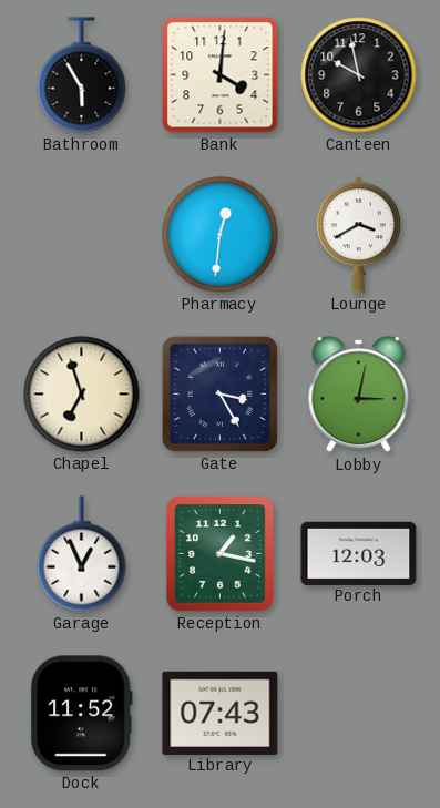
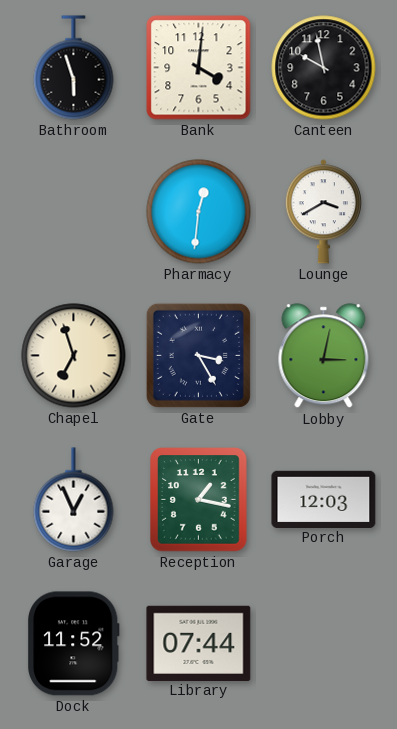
Bathroom: 5:55 -> 5:57
Library: 07:43 -> 07:44
